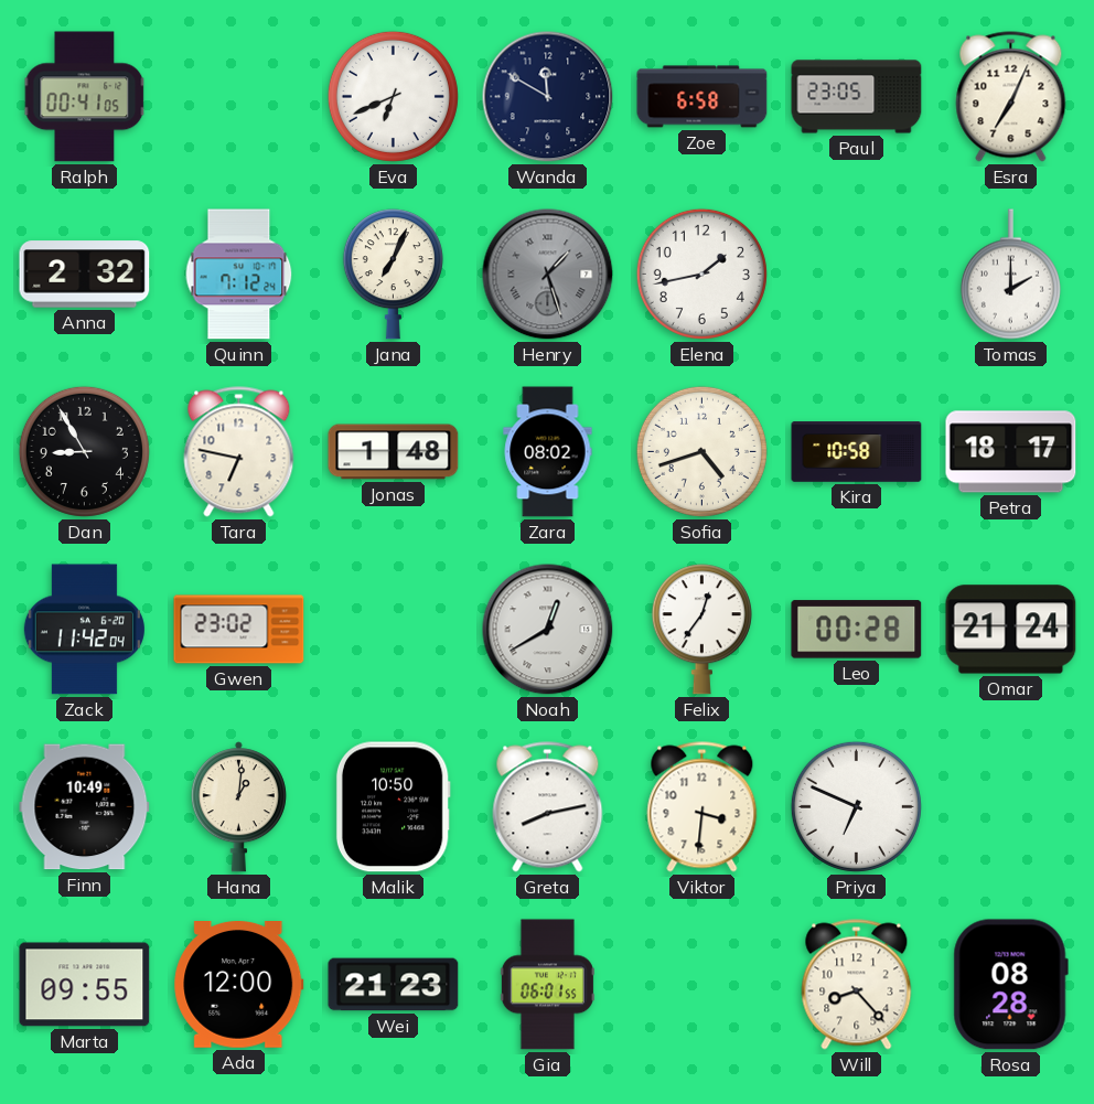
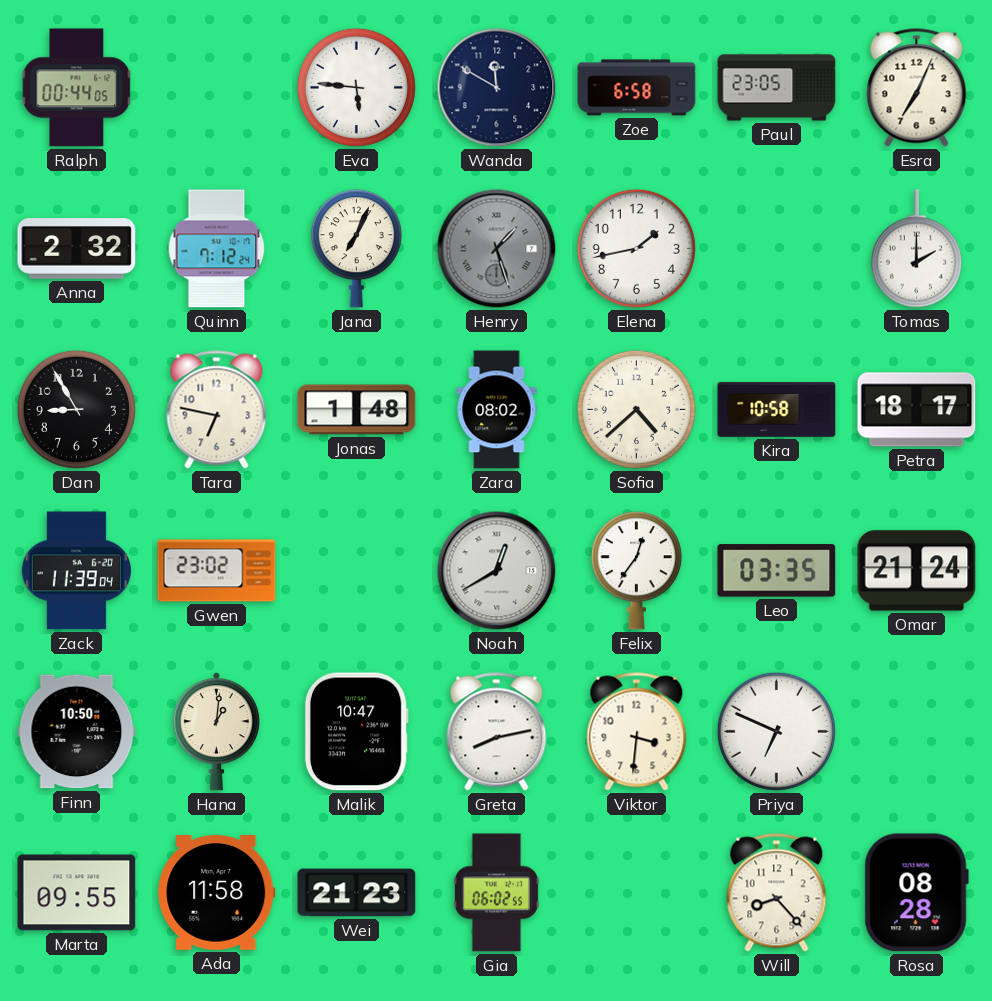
Ralph: 00:41 -> 00:44
Eva: 6:41 -> 5:46
Sofia: 4:42 -> 4:38
Zack: 11:42 -> 11:39
Leo: 00:28 -> 03:35
Finn: 10:49 -> 10:50
Malik: 10:50 -> 10:47
Ada: 12:00 -> 11:58
Gia: 06:01 -> 06:02
